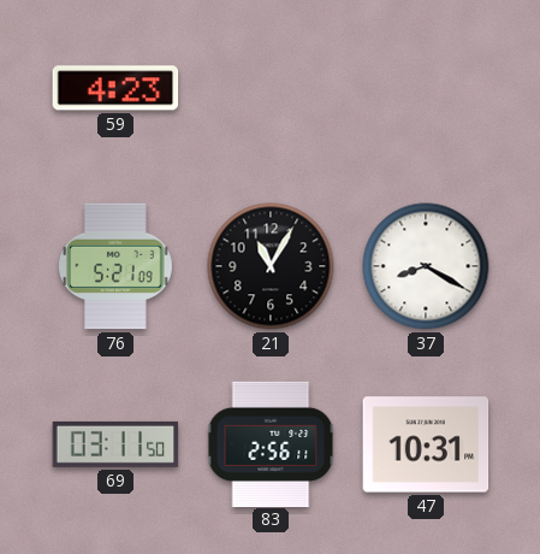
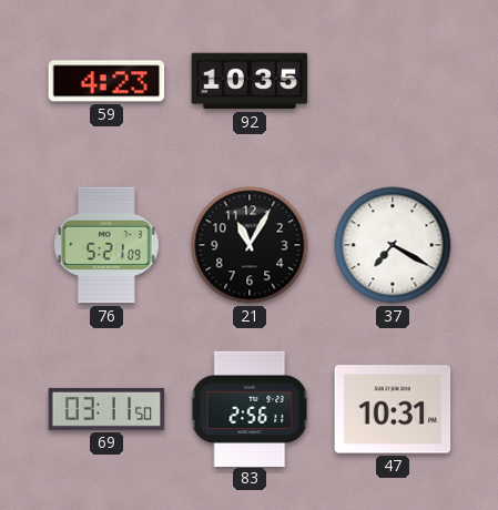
92: none -> 10:35
37: 8:20 -> 7:20
